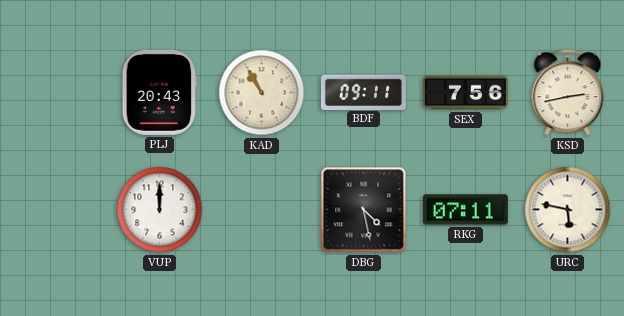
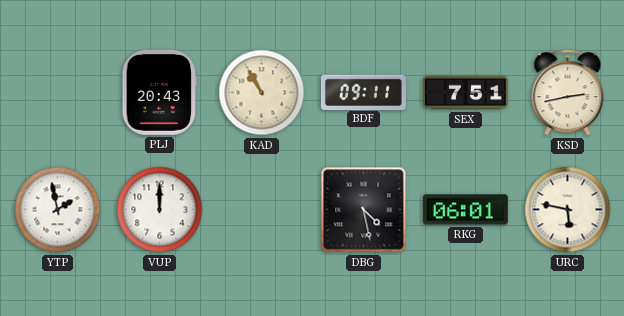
SEX: 7:56 -> 7:51
YTP: none -> 1:58
RKG: 07:11 -> 06:01
